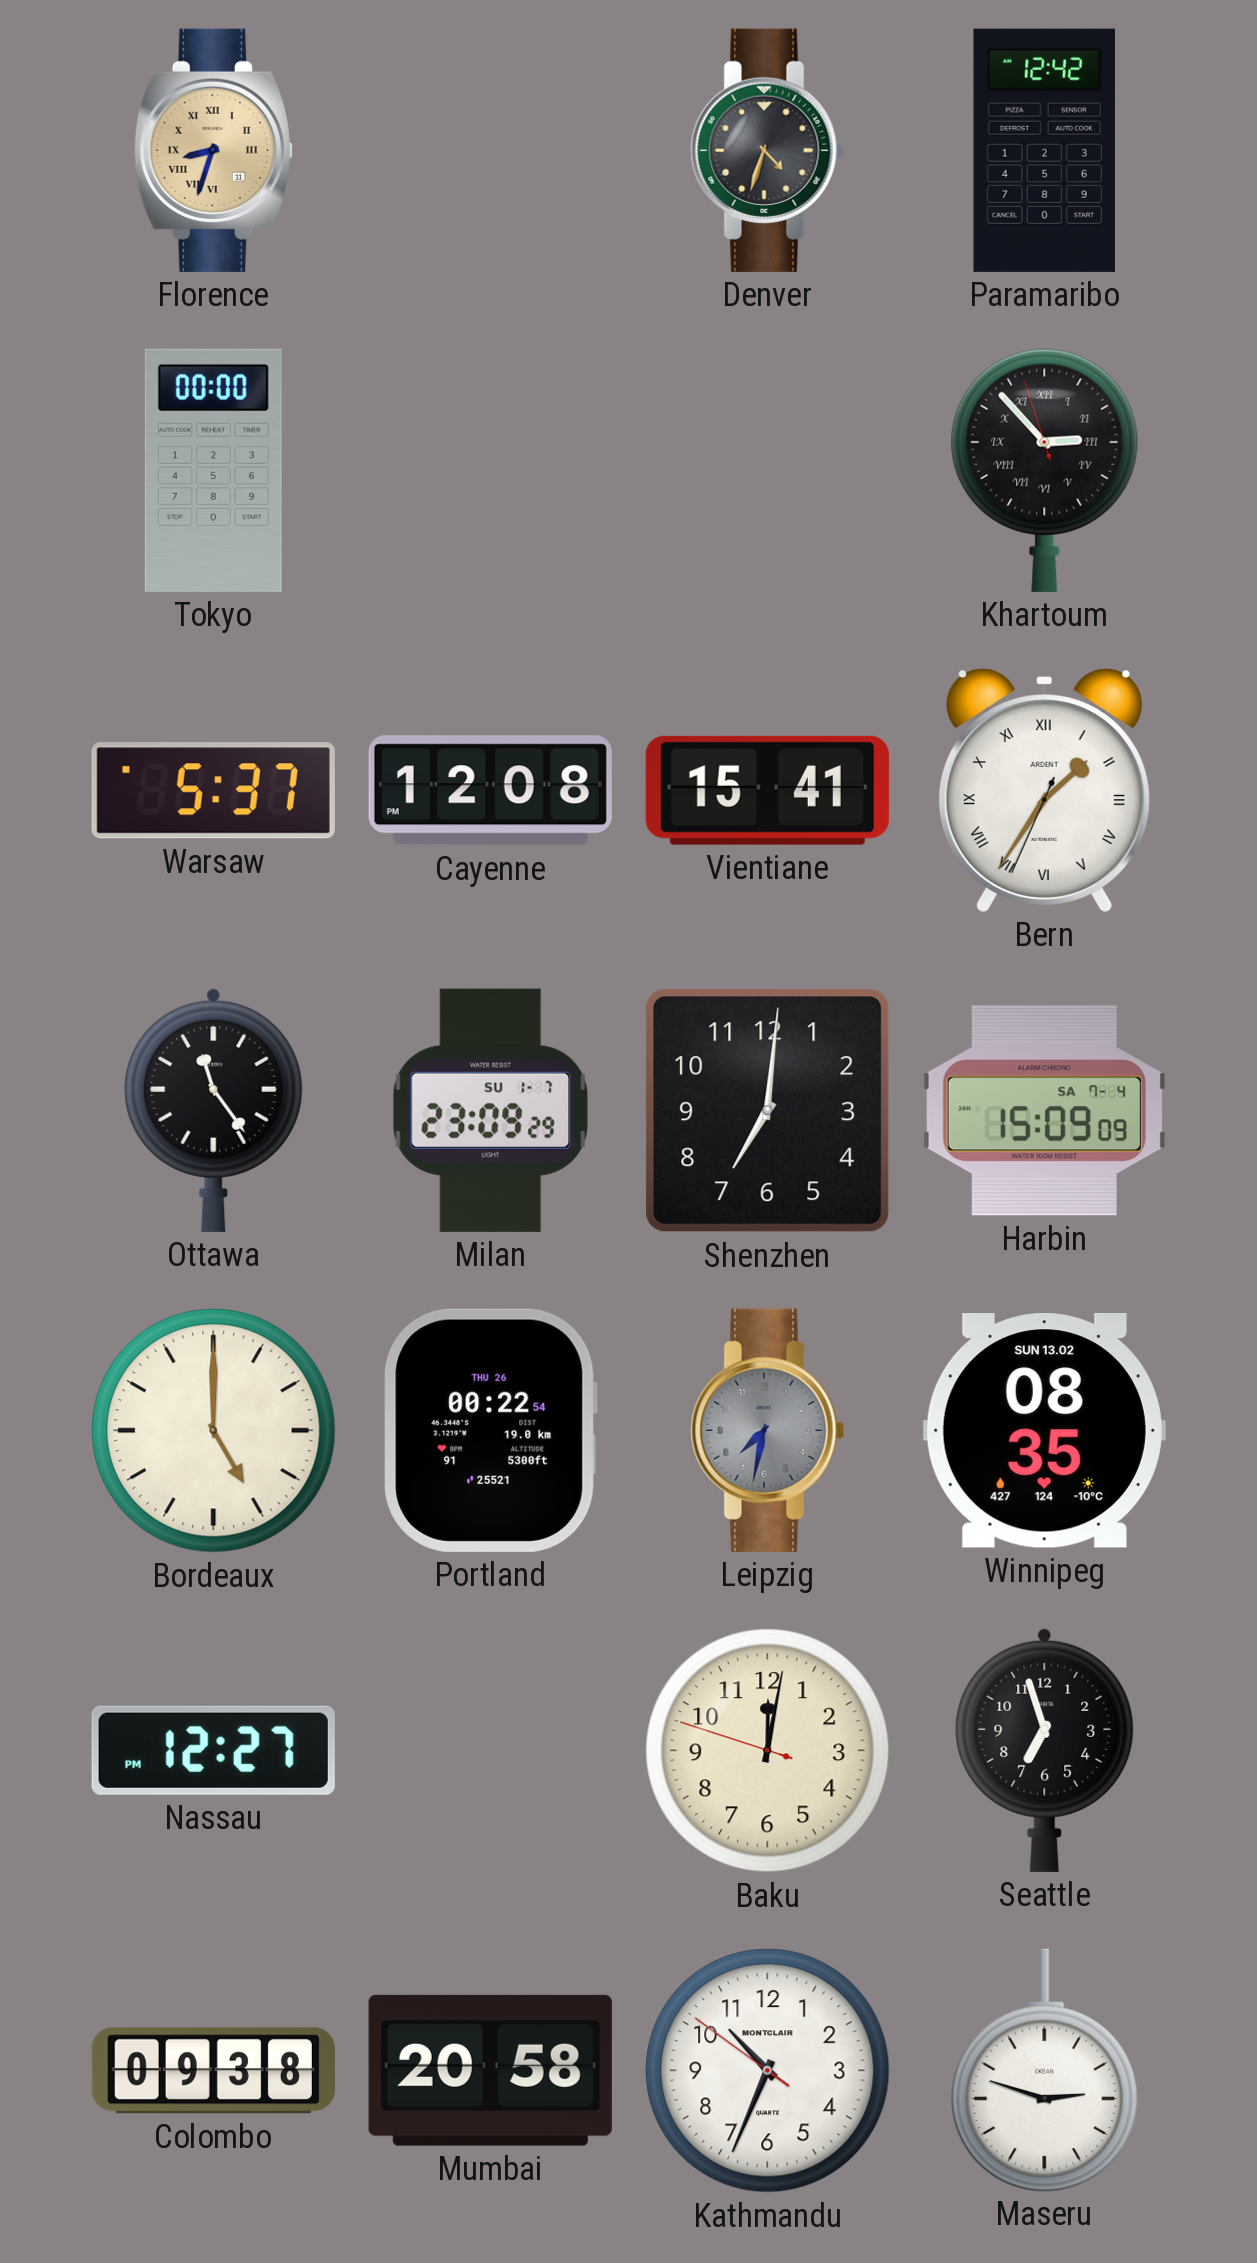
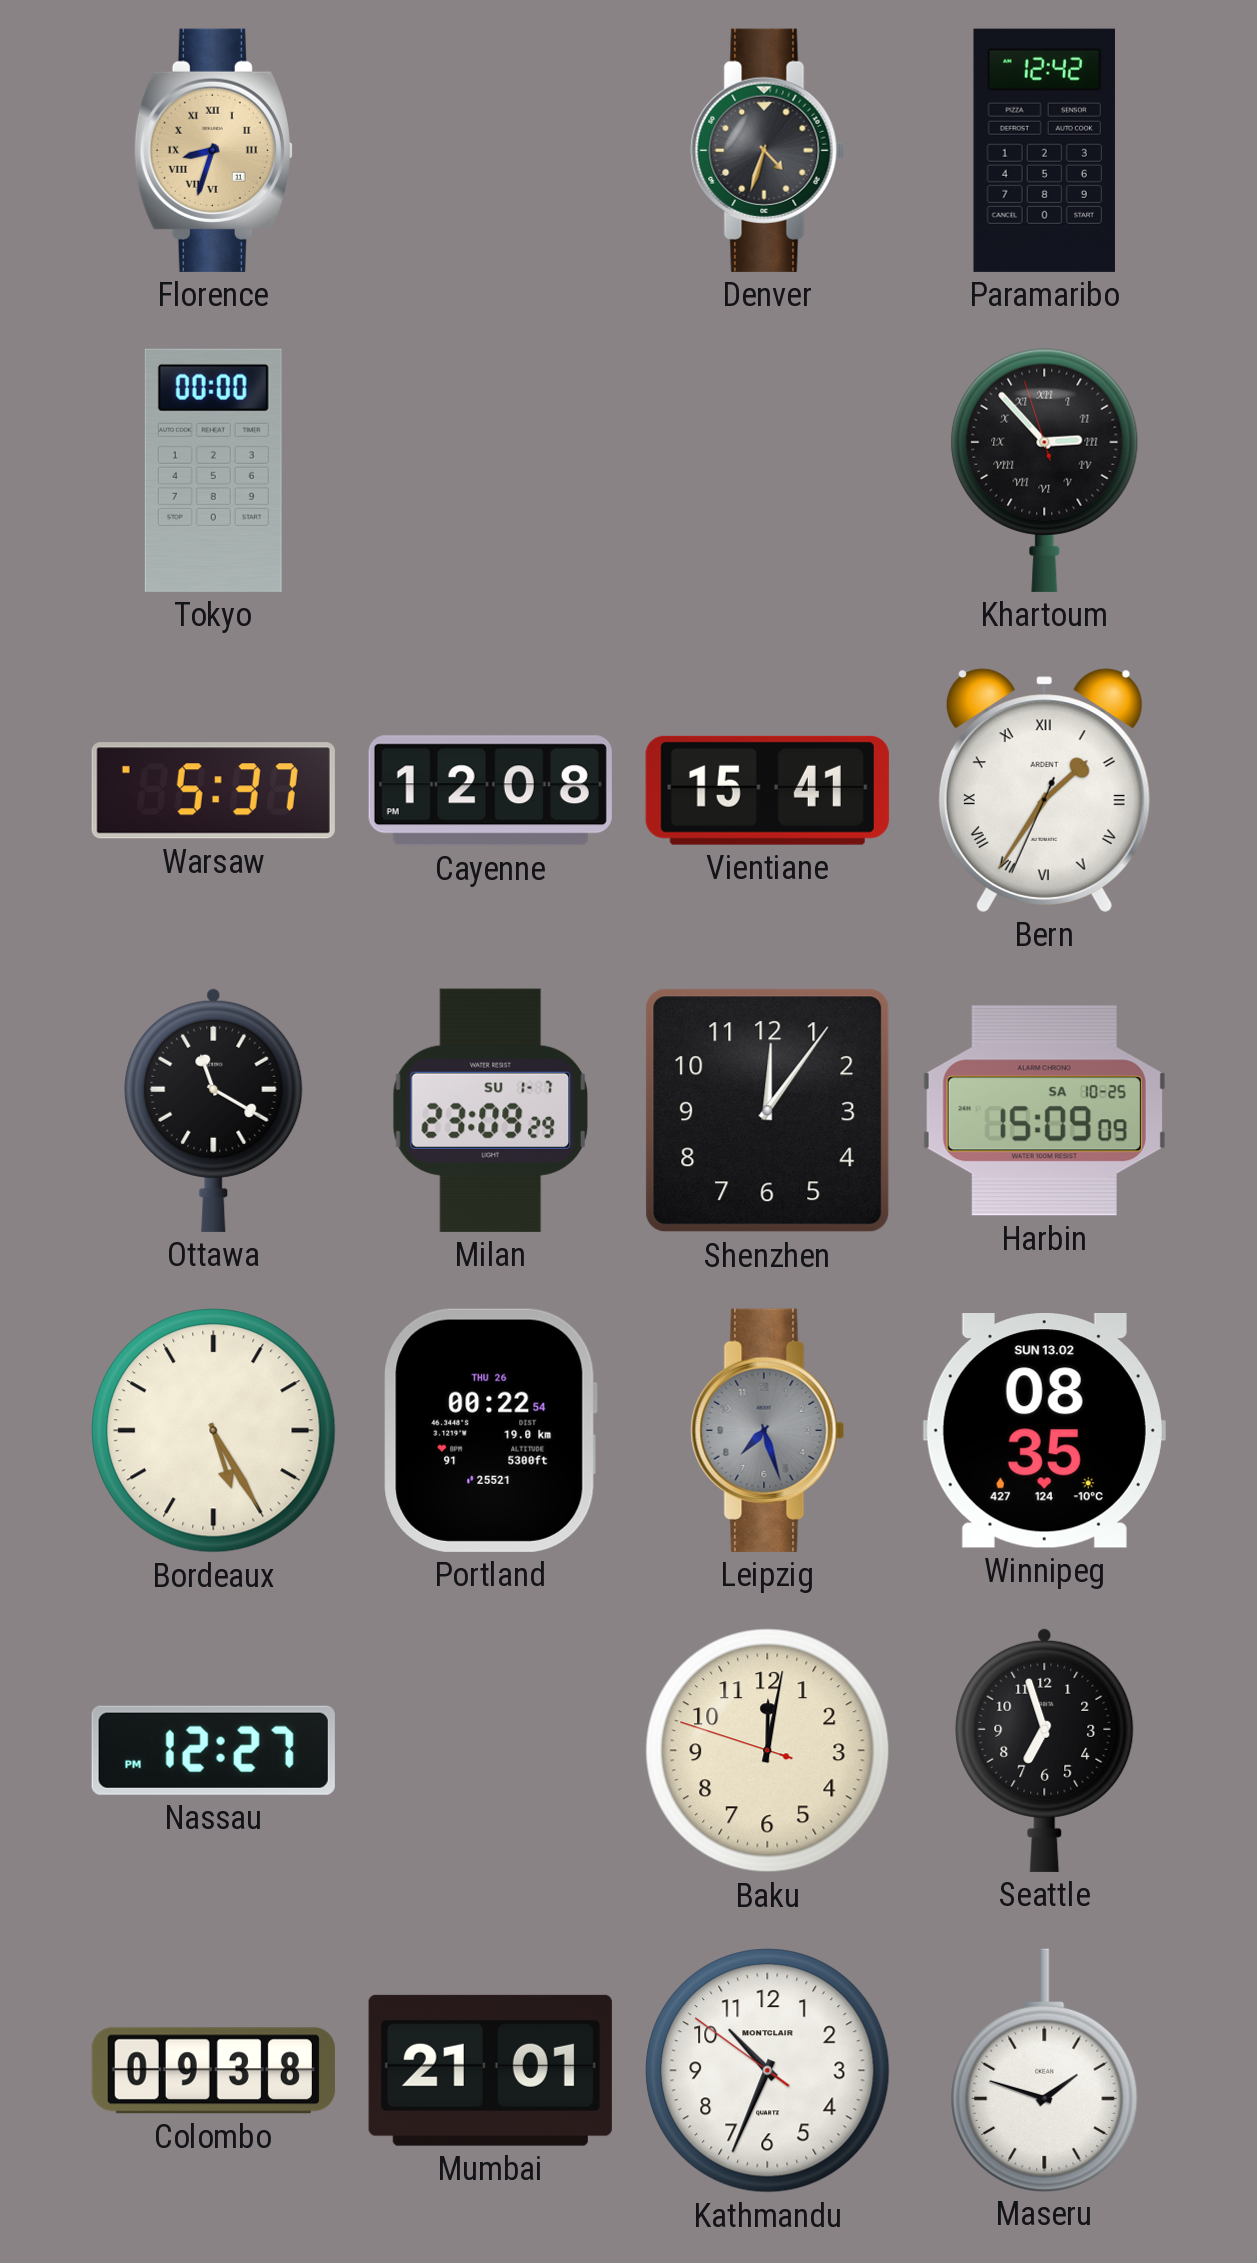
Ottawa: 11:24 -> 11:20
Shenzhen: 7:01 -> 12:06
Harbin date: SA 7-4 -> SA 10-25
Bordeaux: 5:00 -> 5:25
Leipzig: 7:32 -> 7:27
Mumbai: 20:58 -> 21:01
Maseru: 2:48 -> 1:48
